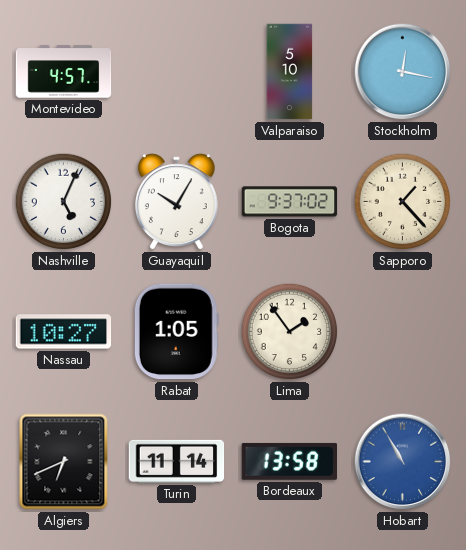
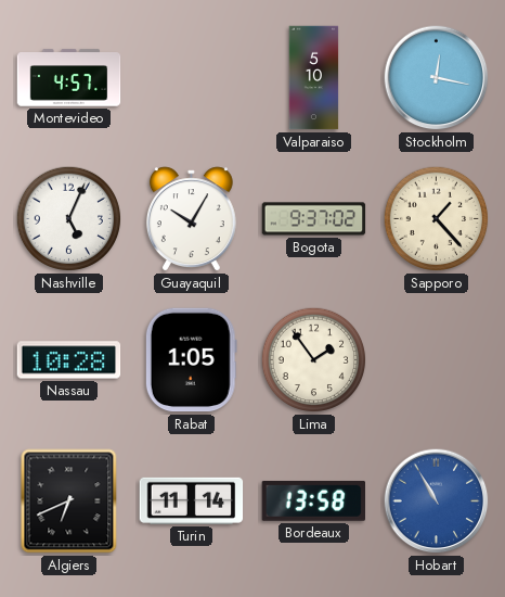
Nassau: 10:27 -> 10:28
